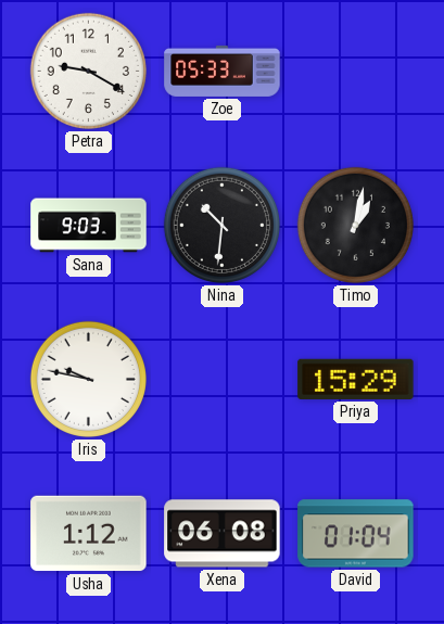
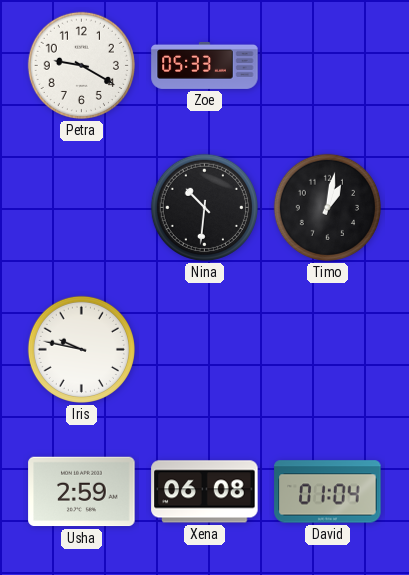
Sana: 9:03 -> none
Priya: 15:29 -> none
Usha: 1:12 -> 2:59
